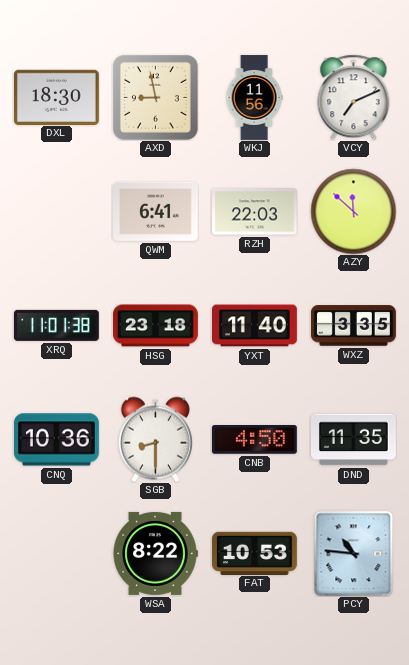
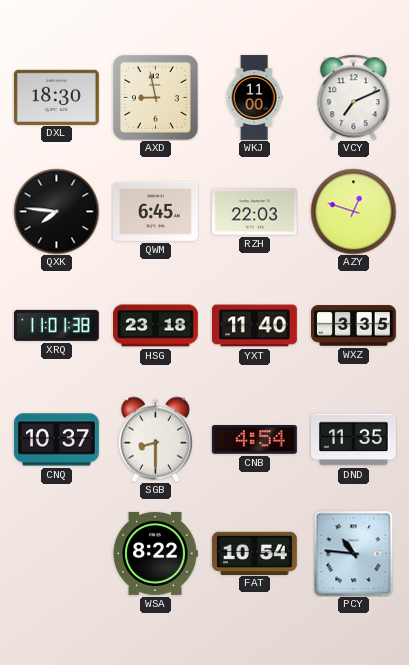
WKJ: 11:56 -> 11:00
QXK: none -> 7:46
QWM: 6:41 -> 6:45
AZY: 11:52 -> 12:48
CNQ: 10:36 -> 10:37
CNB: 4:50 -> 4:54
FAT: 10:53 -> 10:54
